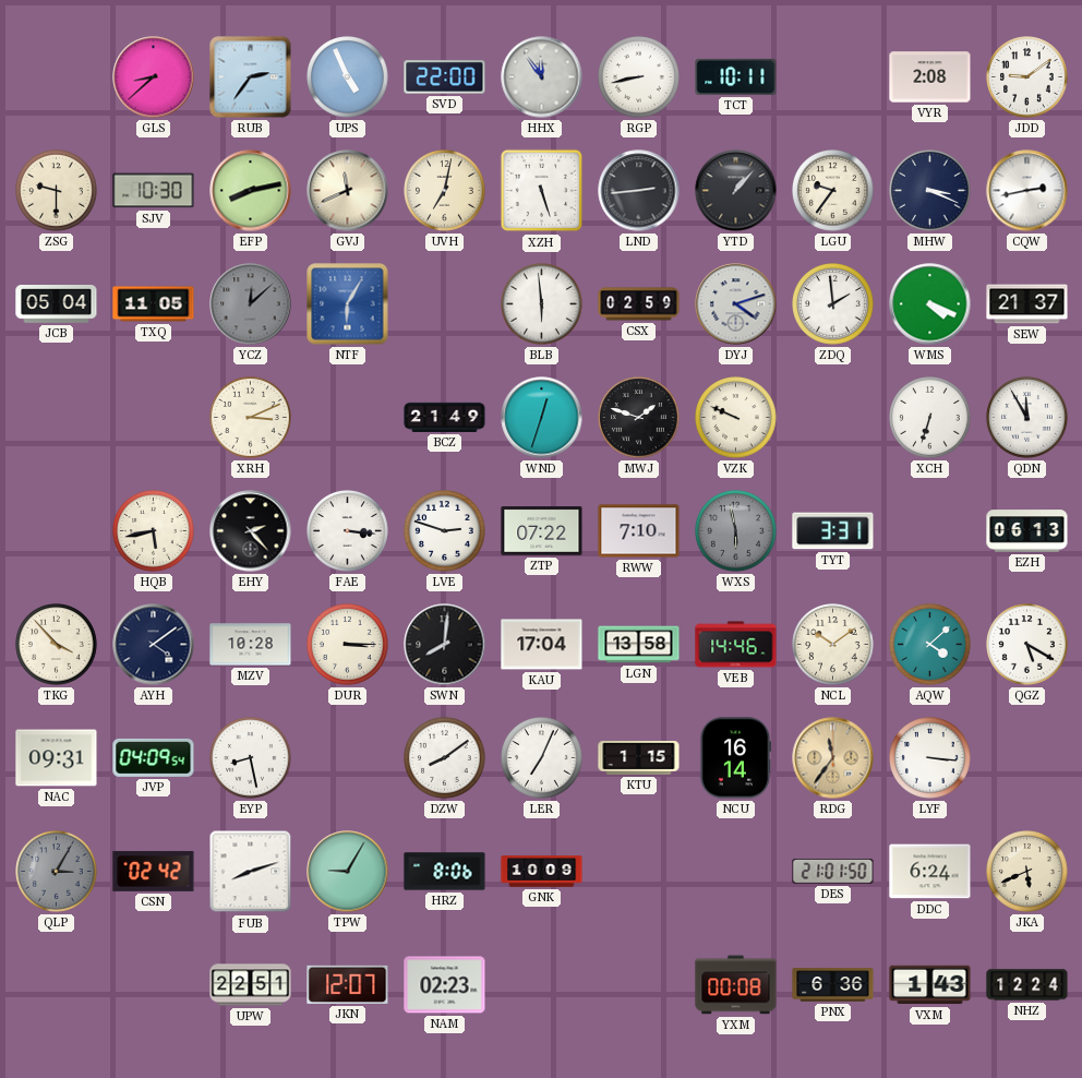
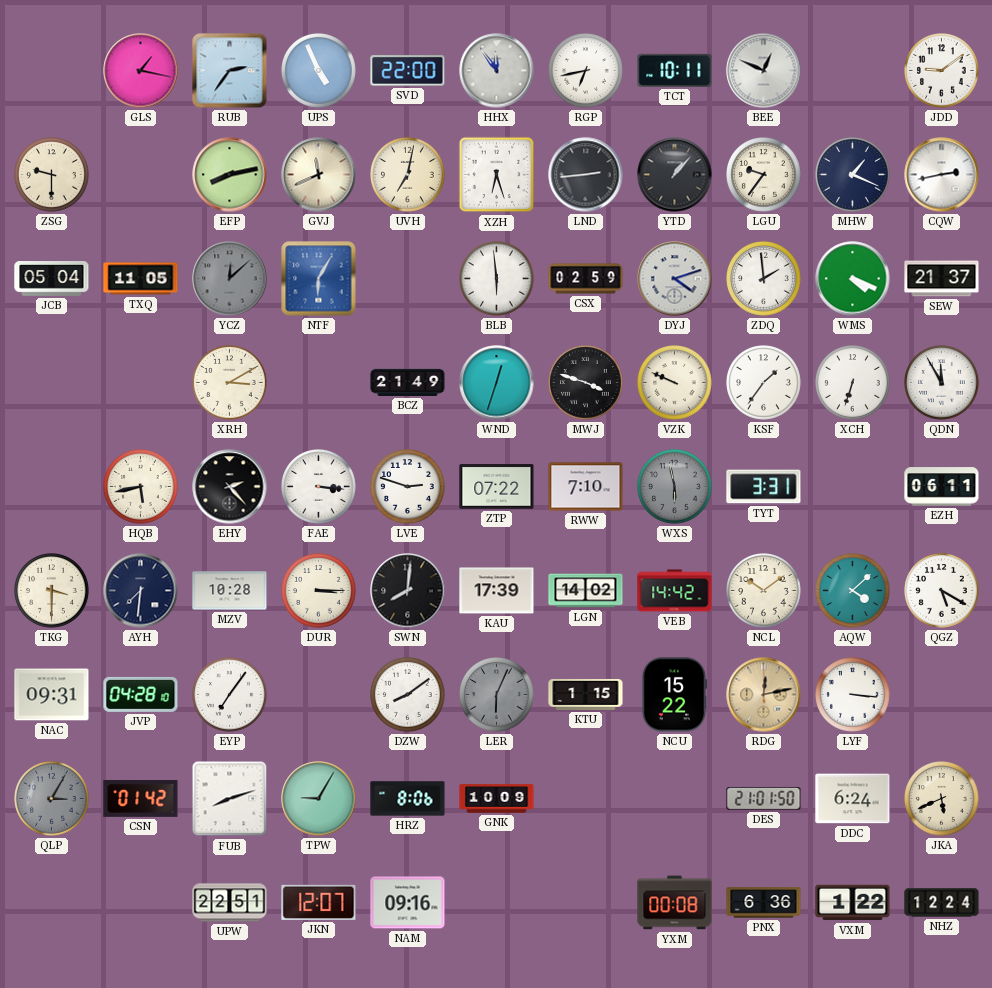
GLS: 8:38 -> 1:17
RGP: 8:43 -> 6:43
BEE: none -> 12:49
VYR: 2:08 -> none
SJV: 10:30 -> none
XZH: 5:27 -> 6:27
MHW: 3:19 -> 1:19
XRH: 3:11 -> 3:10
MWJ: 1:48 -> 3:48
KSF: none -> 1:36
EZH: 06:13 -> 06:11
TKG: 3:53 -> 3:30
AYH: 4:09 -> 7:31
KAU: 17:04 -> 17:39
LGN: 13:58 -> 14:02
VEB: 14:46 -> 14:42
JVP: 04:09 -> 04:28
EYP: 8:28 -> 7:06
LER: 7:04 -> 6:04
LER dial: white -> grey
NCU: 16:14 -> 15:22
RDG: 11:36 -> 12:13
CSN: 02:42 -> 01:42
NAM: 02:23 -> 09:16
VXM: 1:43 -> 1:22
